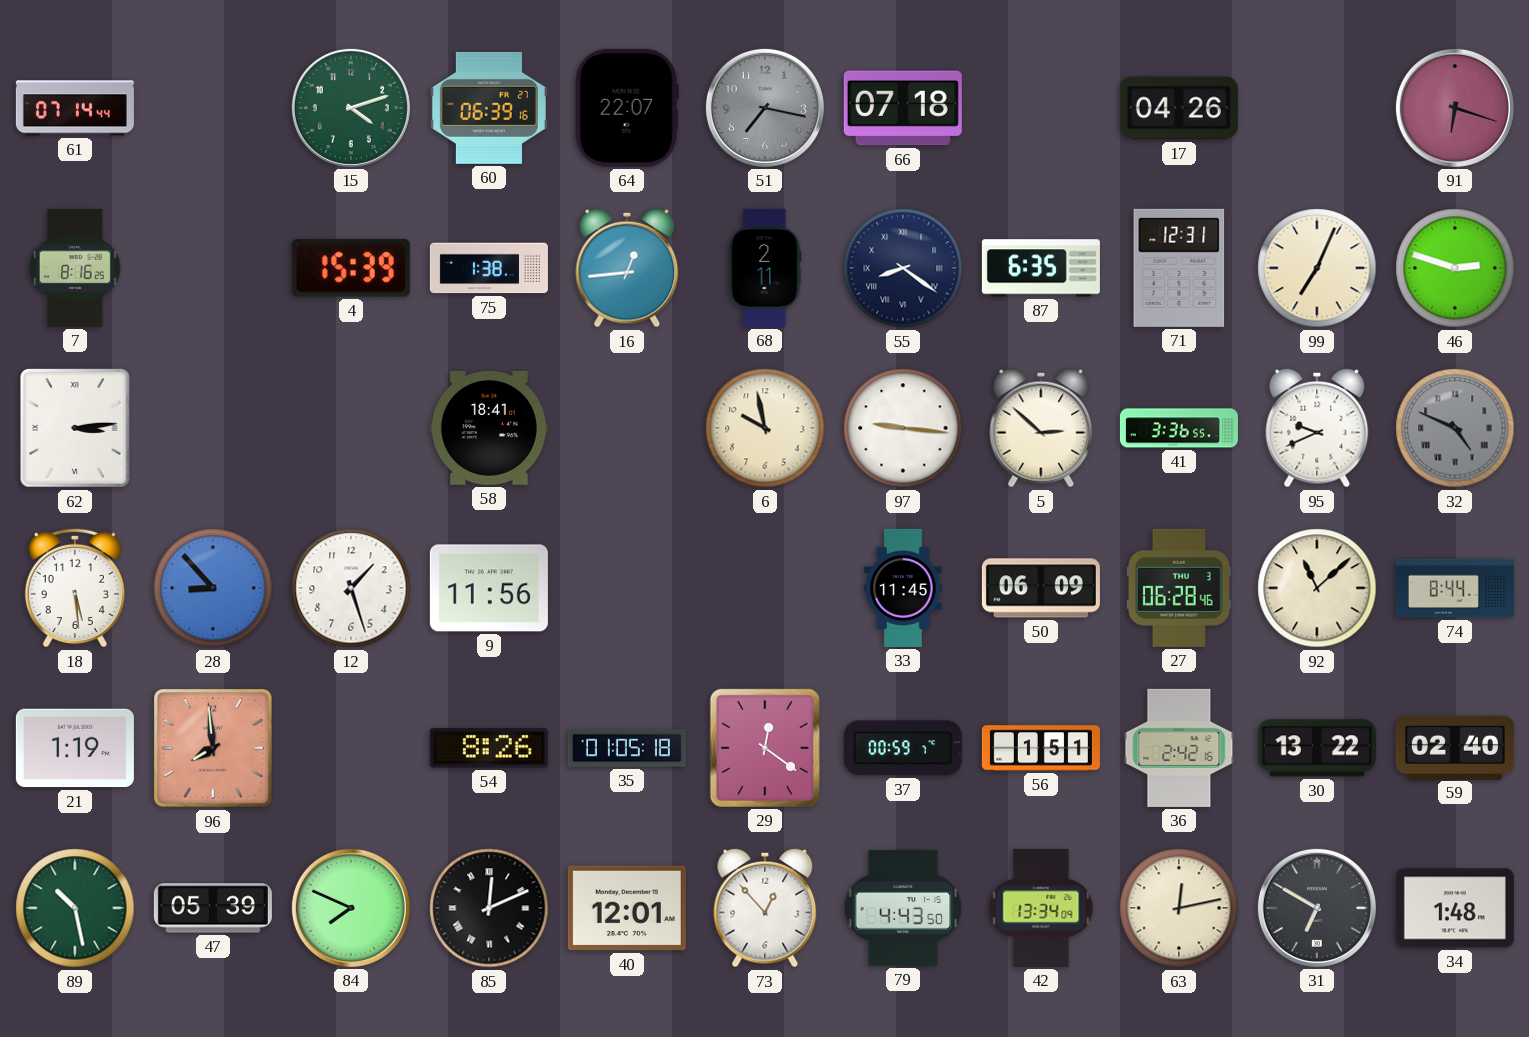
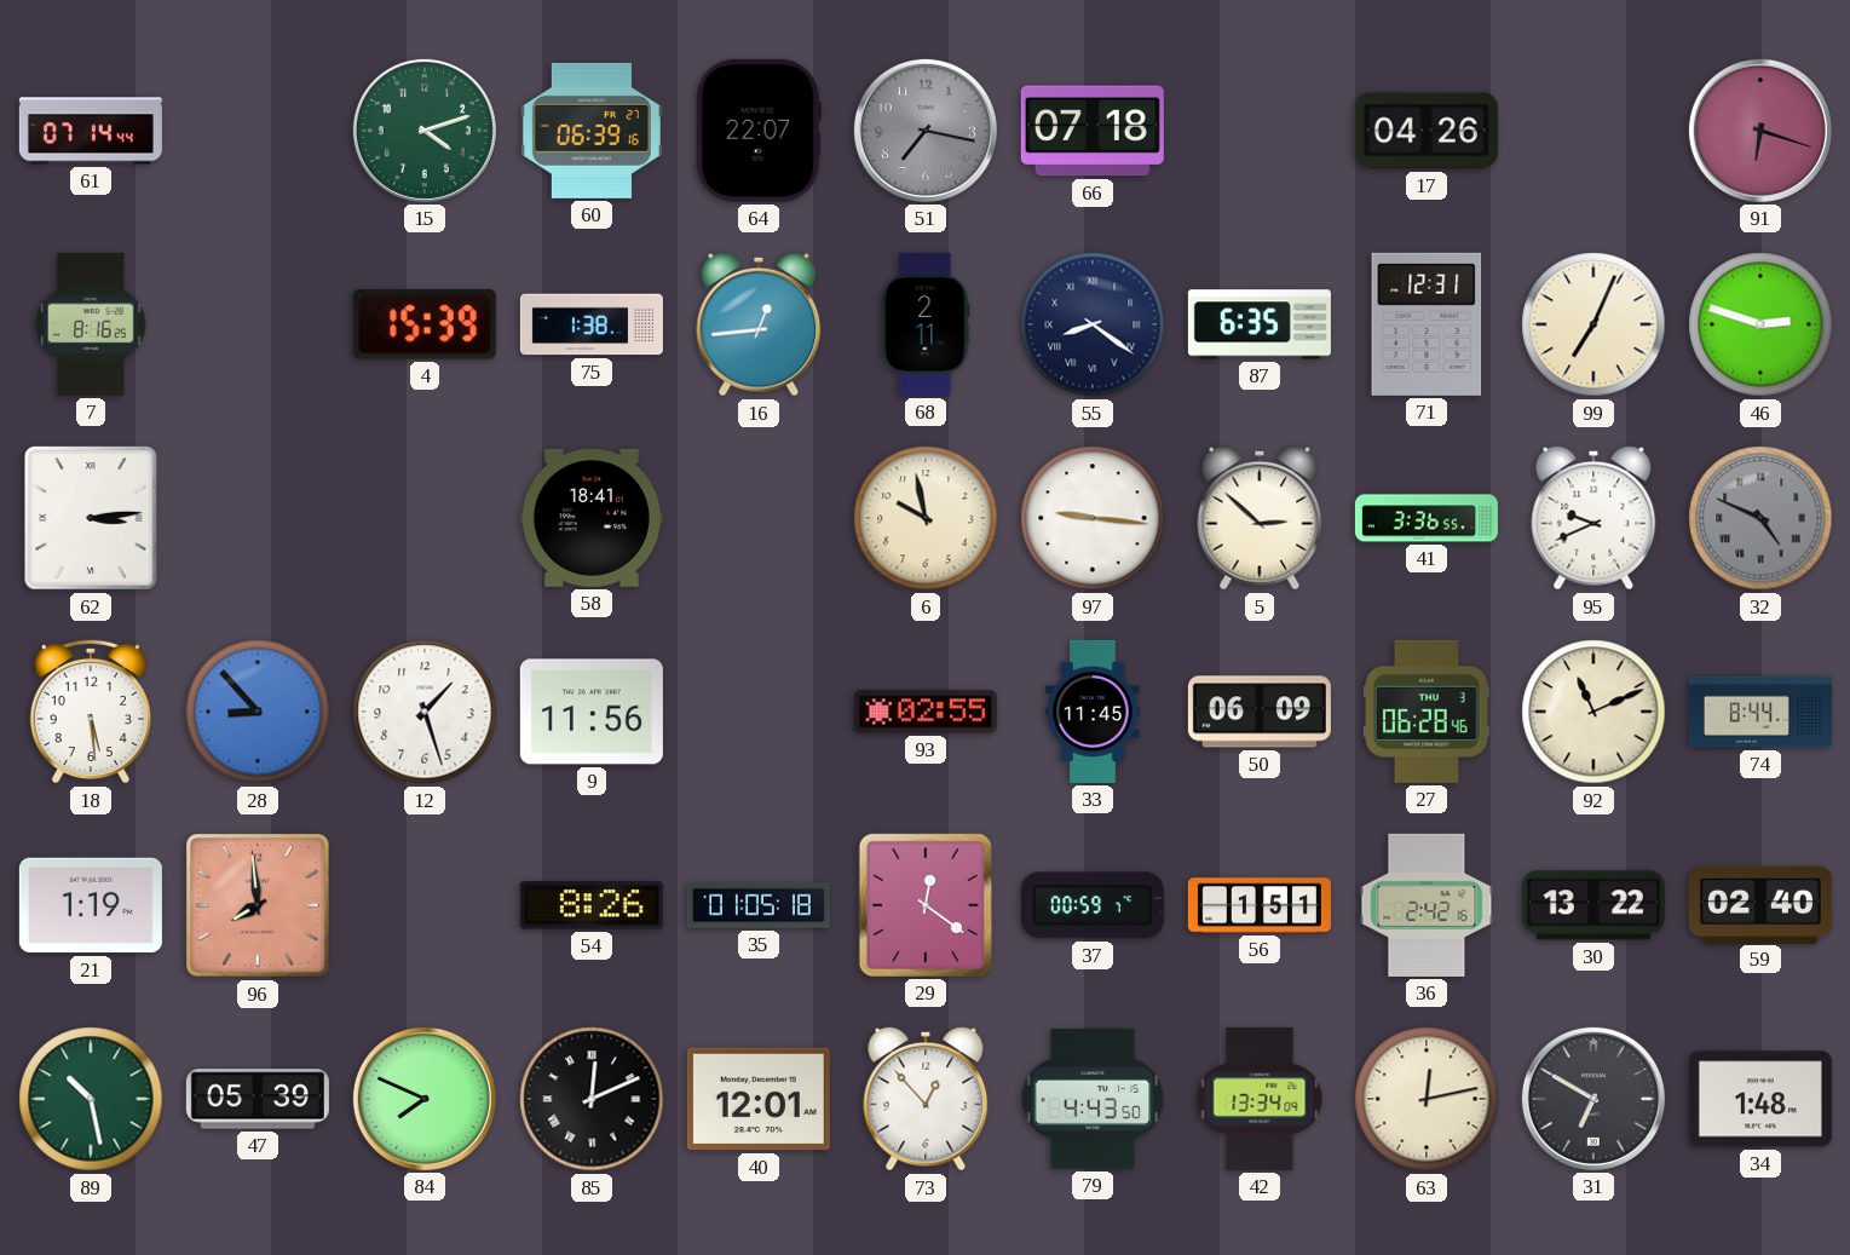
93: none -> 02:55
92: 11:08 -> 11:11
